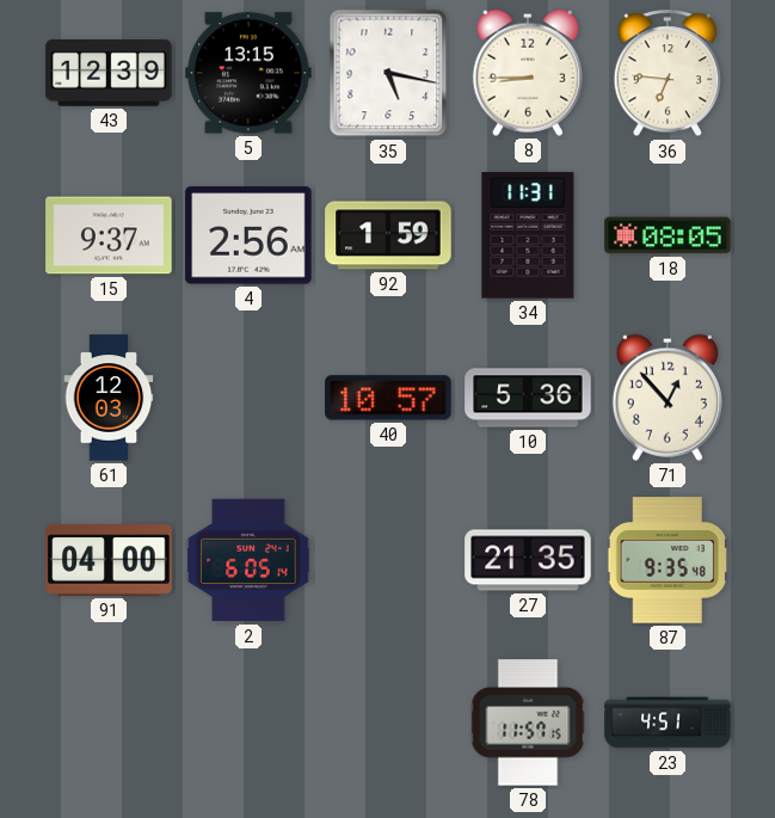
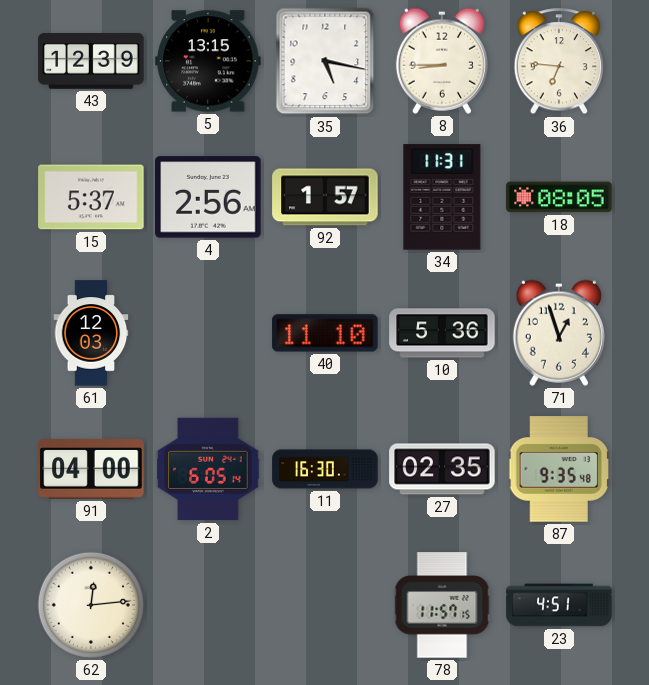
15: 9:37 -> 5:37
92: 1:59 -> 1:57
40: 10:57 -> 11:10
71: 12:53 -> 12:57
11: none -> 16:30
27: 21:35 -> 02:35
62: none -> 12:14
